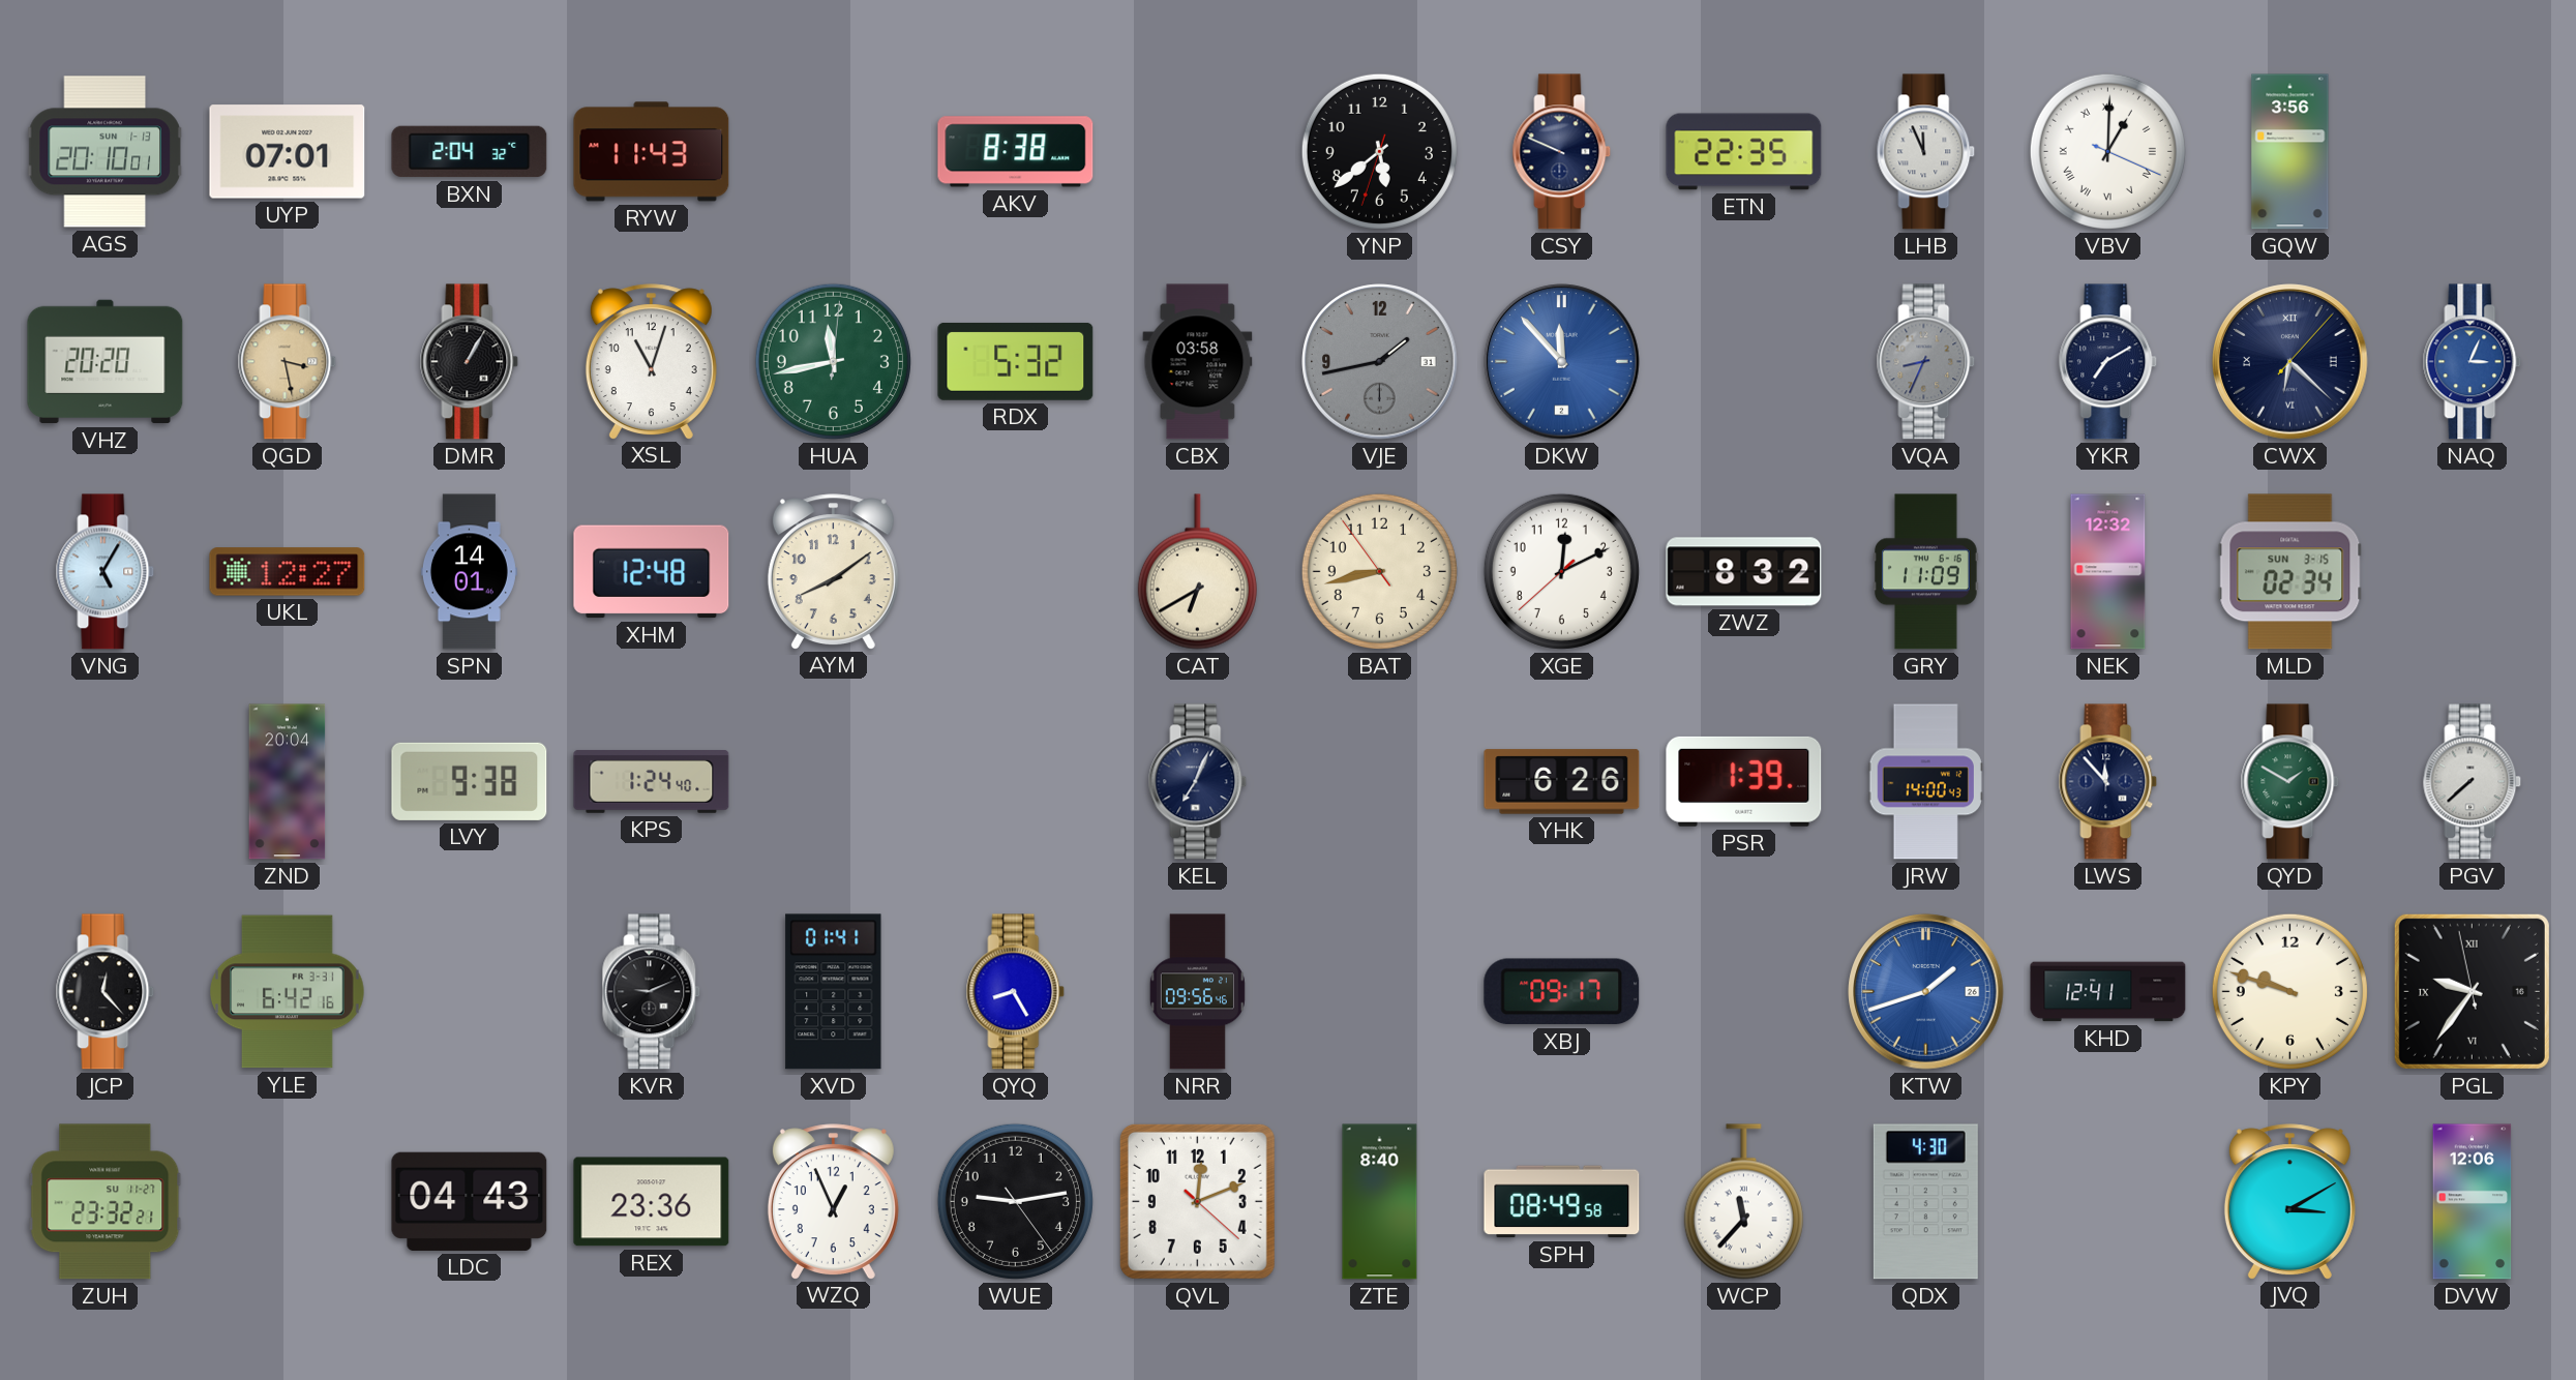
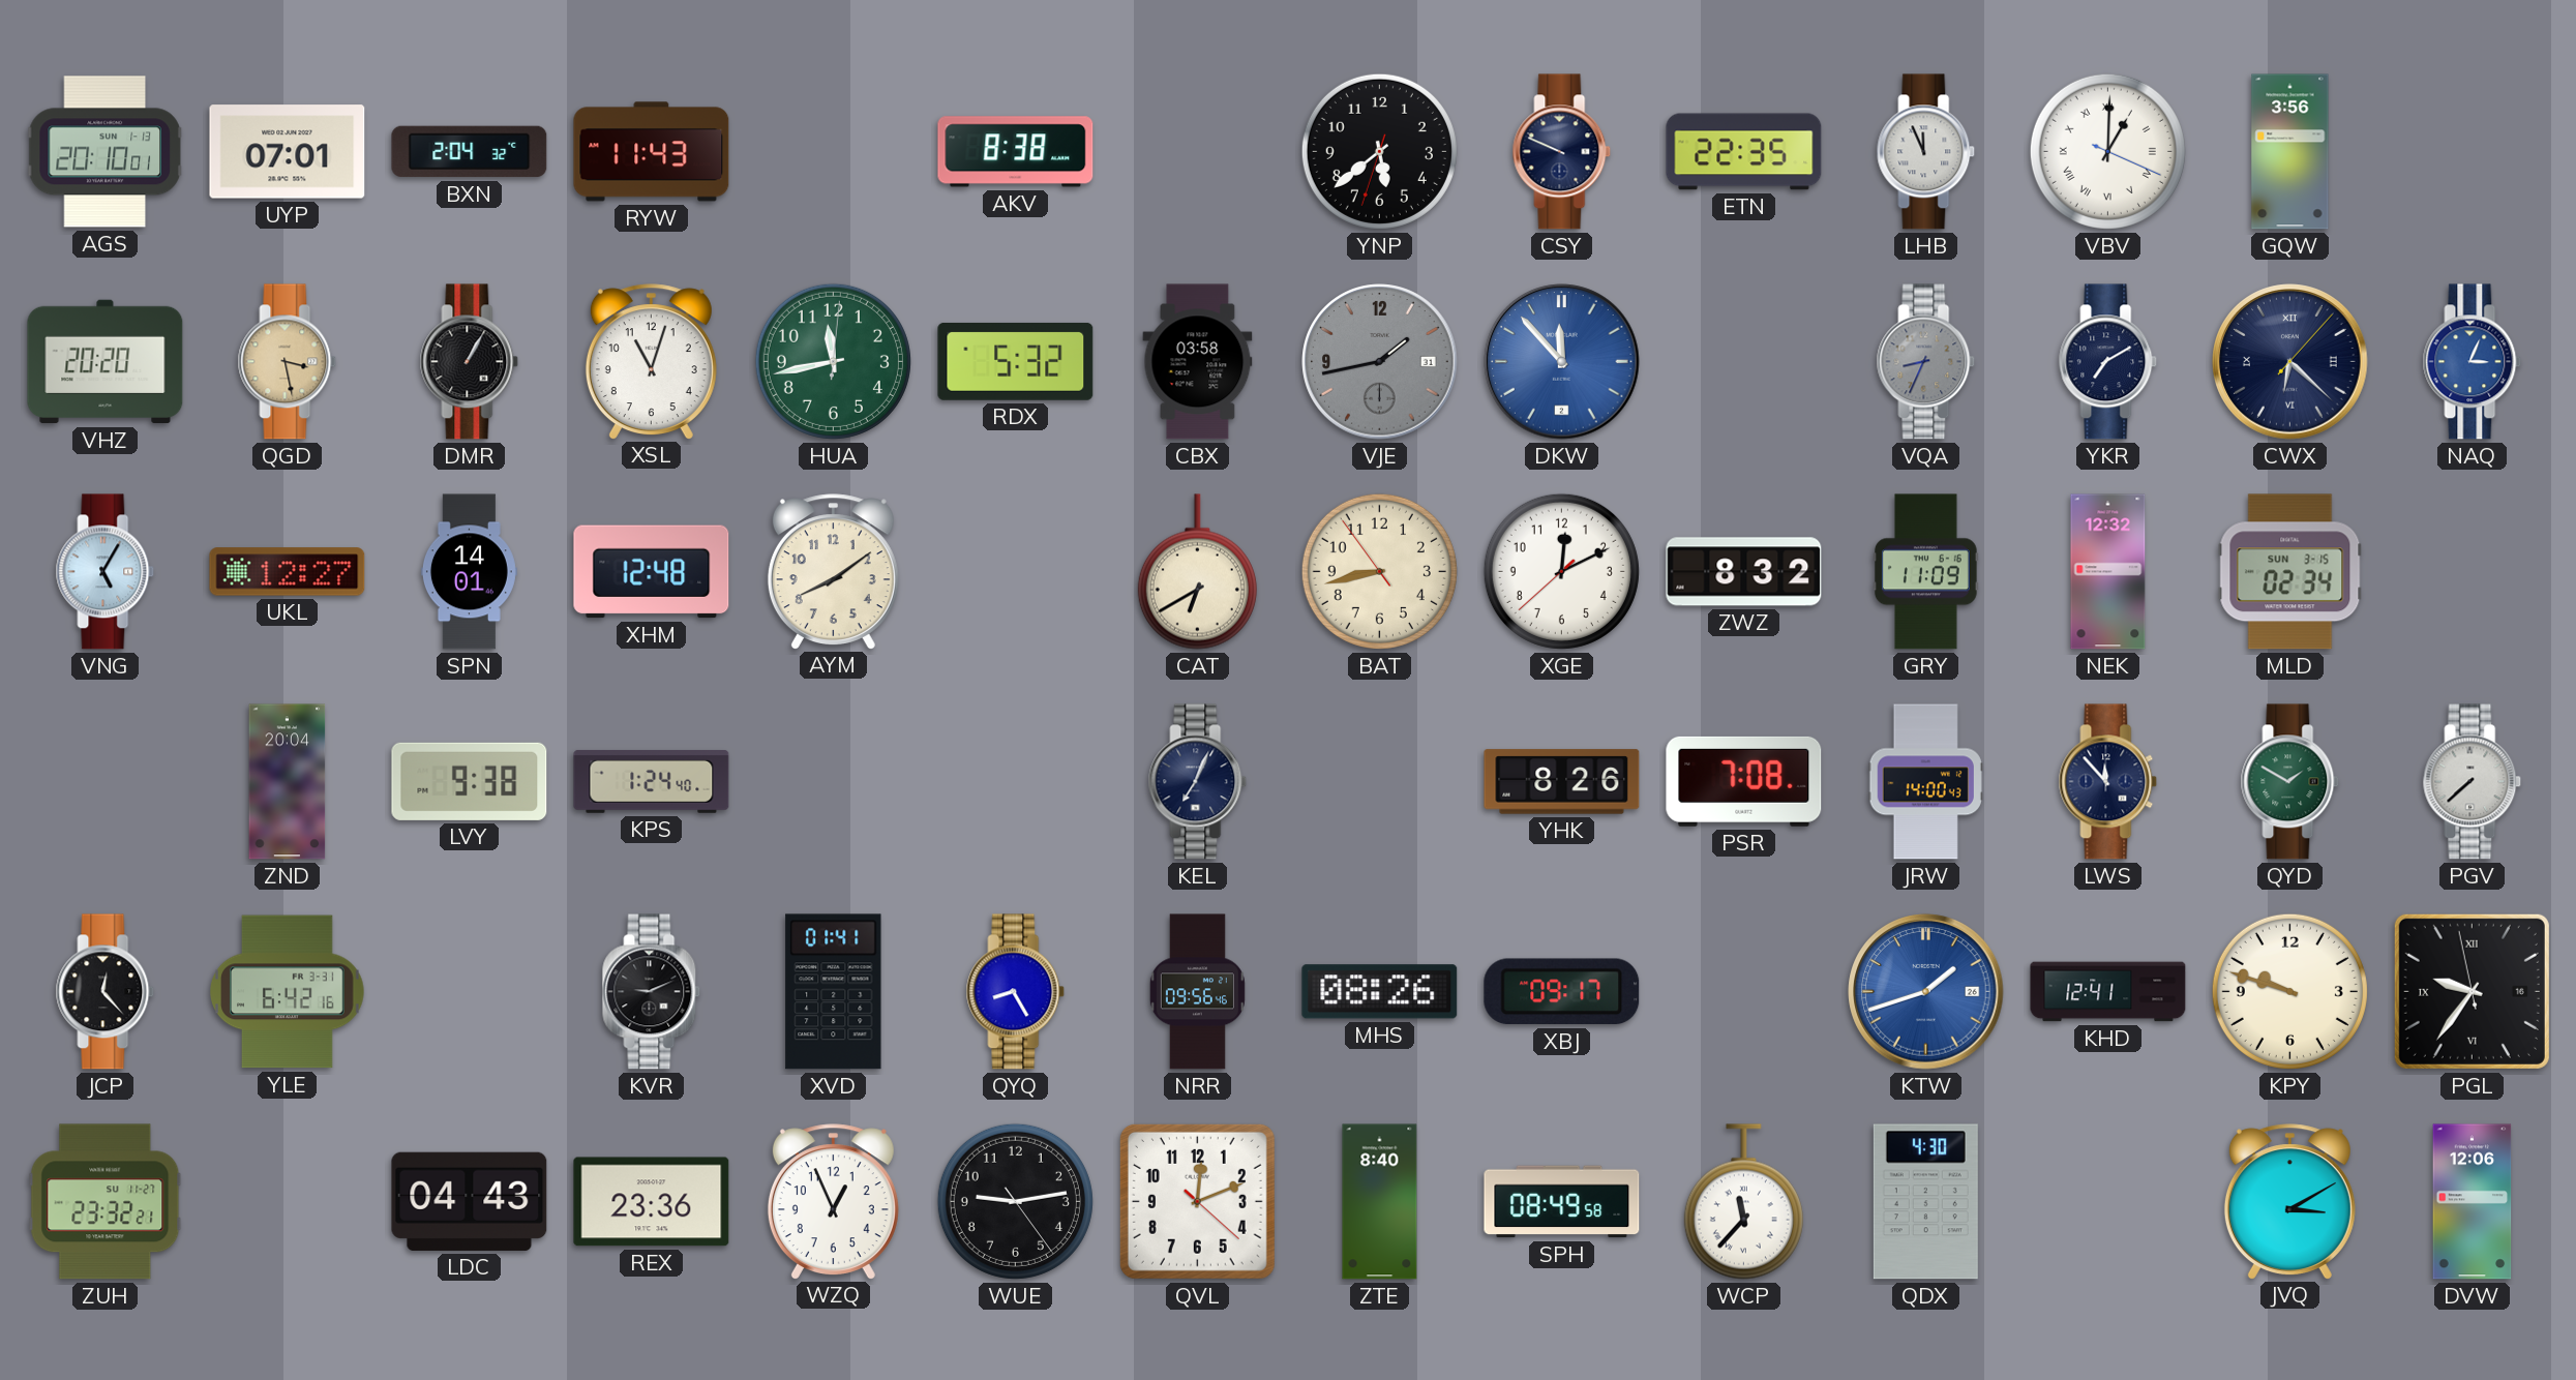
YHK: 6:26 -> 8:26
PSR: 1:39 -> 7:08
MHS: none -> 08:26
